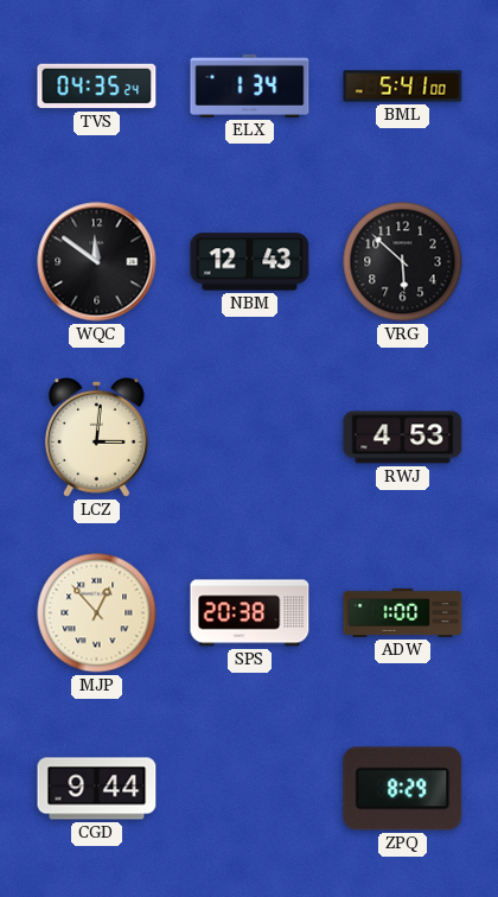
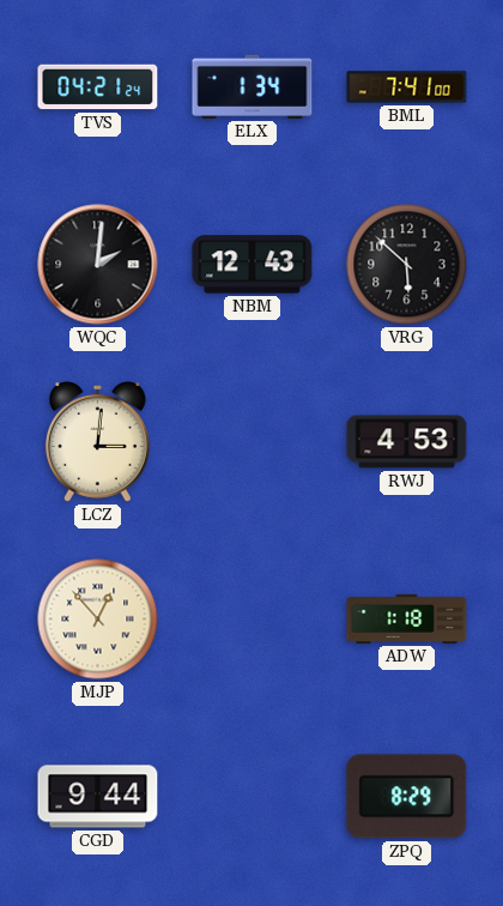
TVS: 04:35 -> 04:21
BML: 5:41 -> 7:41
WQC: 11:51 -> 2:01
SPS: 20:38 -> none
ADW: 1:00 -> 1:18
